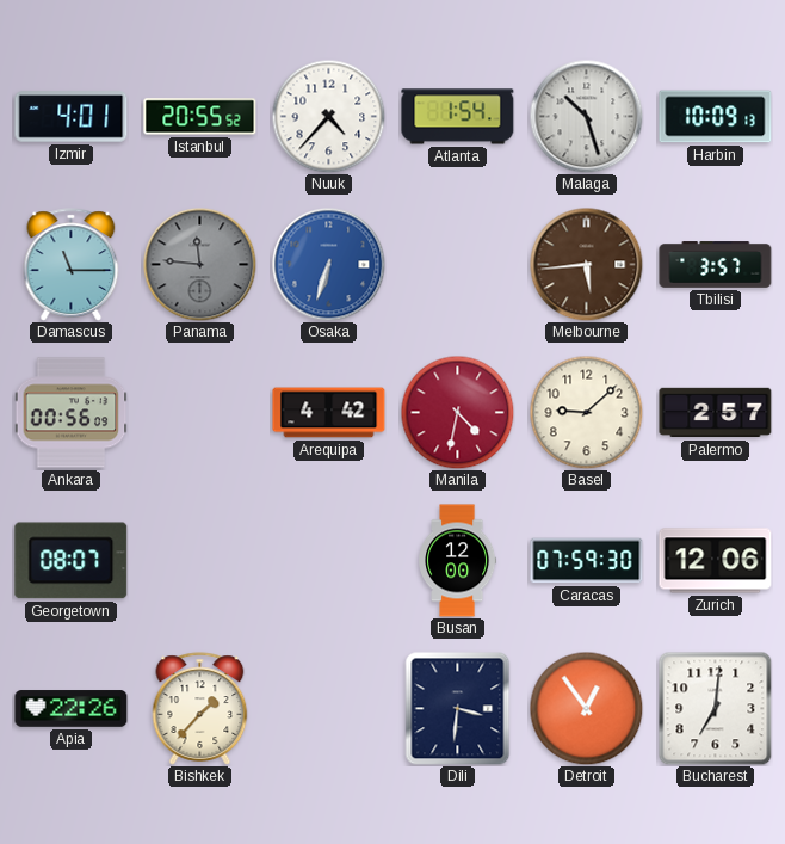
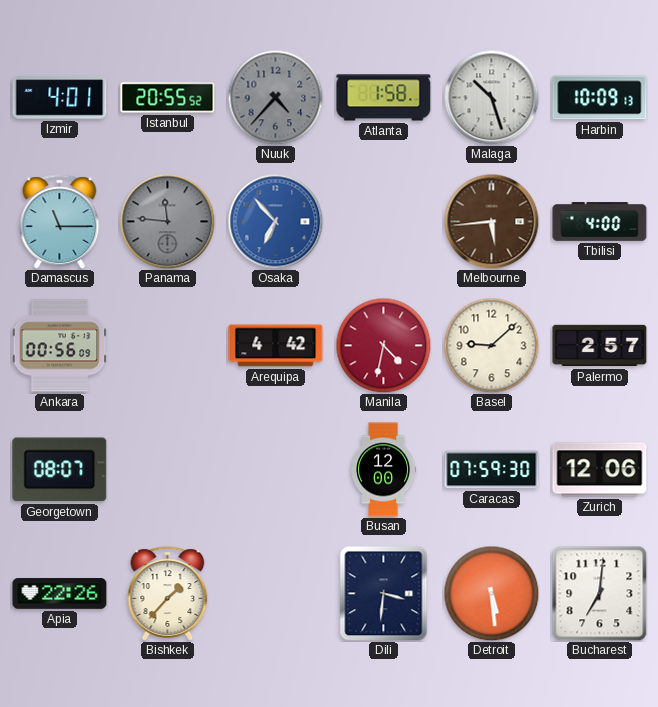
Nuuk dial: white -> grey
Atlanta: 1:54 -> 1:58
Osaka: 6:33 -> 6:53
Tbilisi: 3:57 -> 4:00
Detroit: 12:54 -> 5:29
